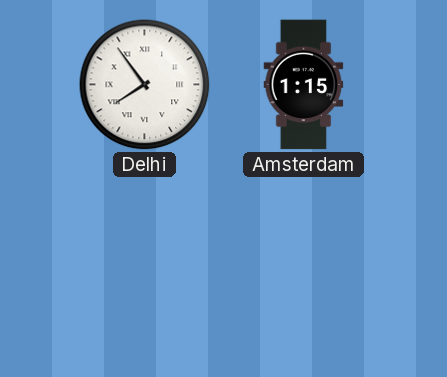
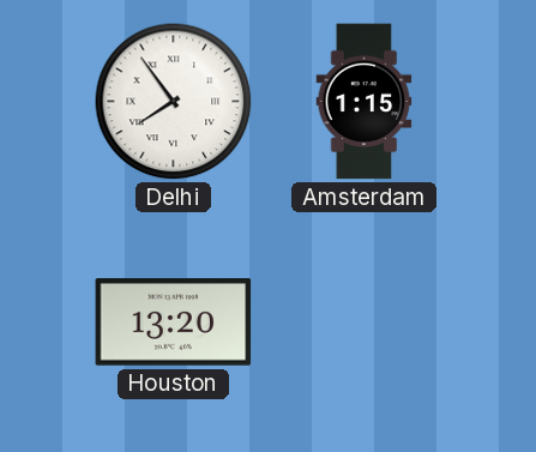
Houston: none -> 13:20
